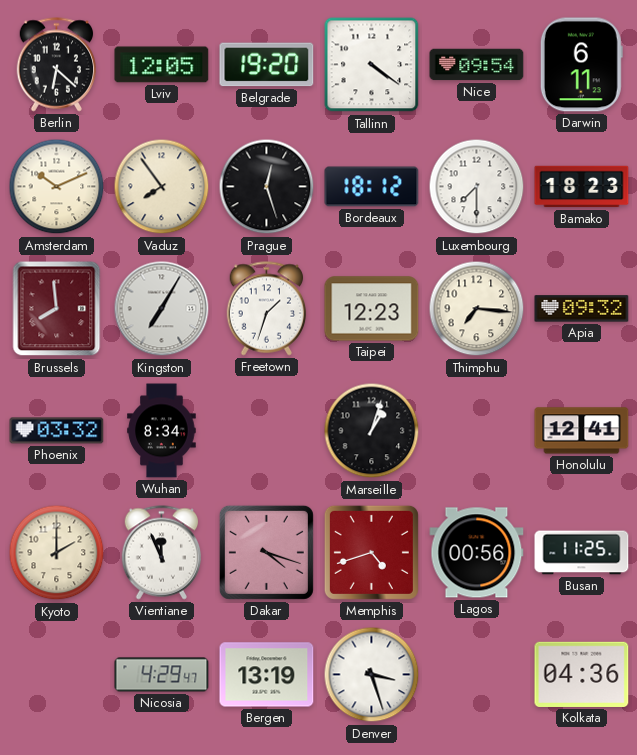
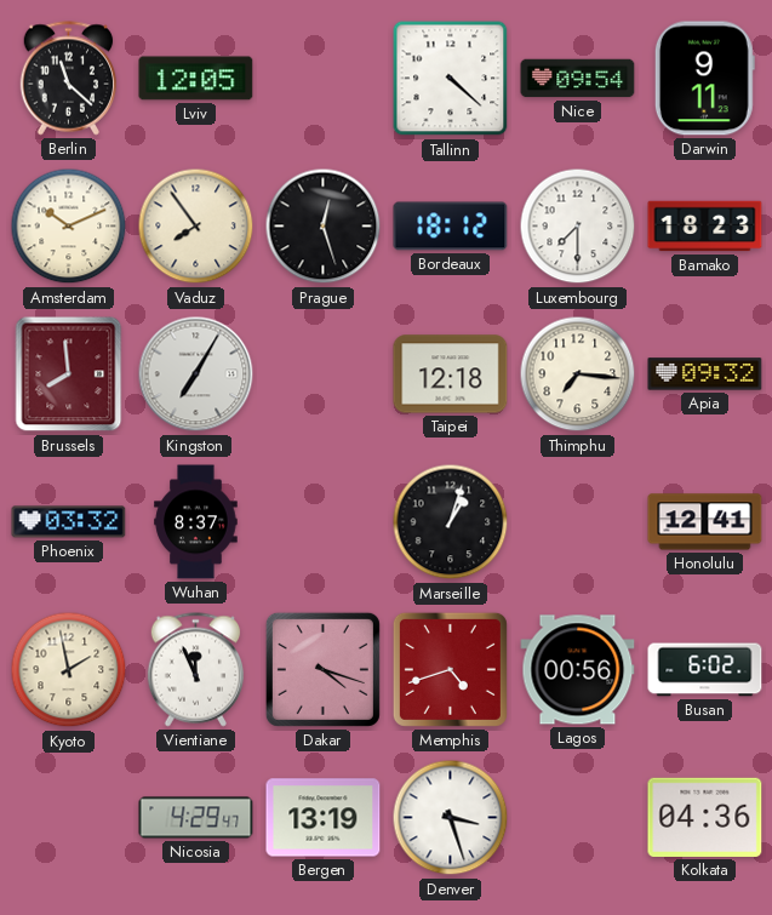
Berlin: 6:22 -> 11:22
Belgrade: 19:20 -> none
Tallinn: 4:21 -> 4:22
Darwin: 6:11 -> 9:11
Freetown: 1:33 -> none
Taipei: 12:23 -> 12:18
Wuhan: 8:34 -> 8:37
Kyoto: 2:00 -> 1:58
Busan: 11:25 -> 6:02
